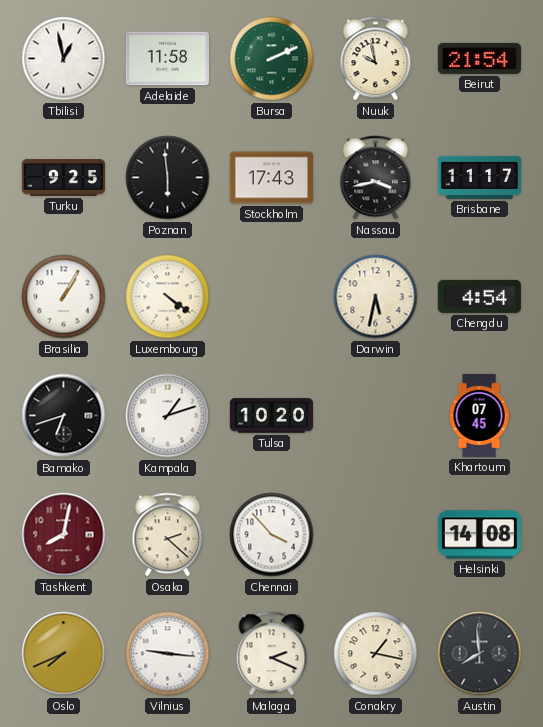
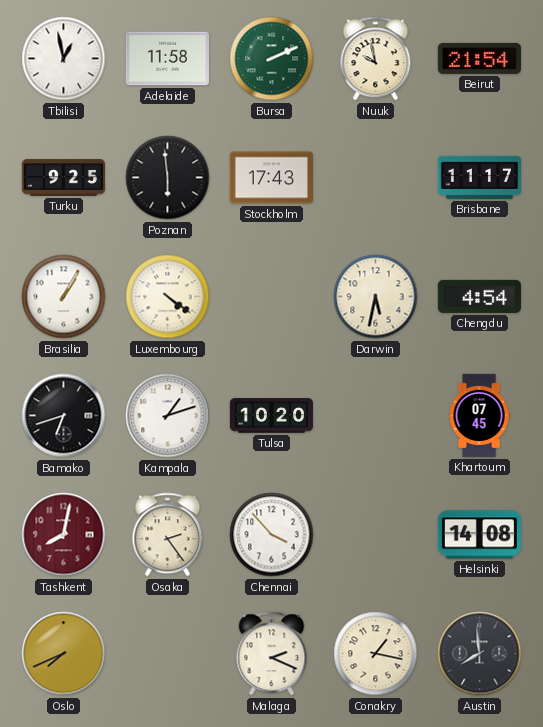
Nassau: 3:43 -> none
Osaka: 2:22 -> 2:24
Vilnius: 9:16 -> none
